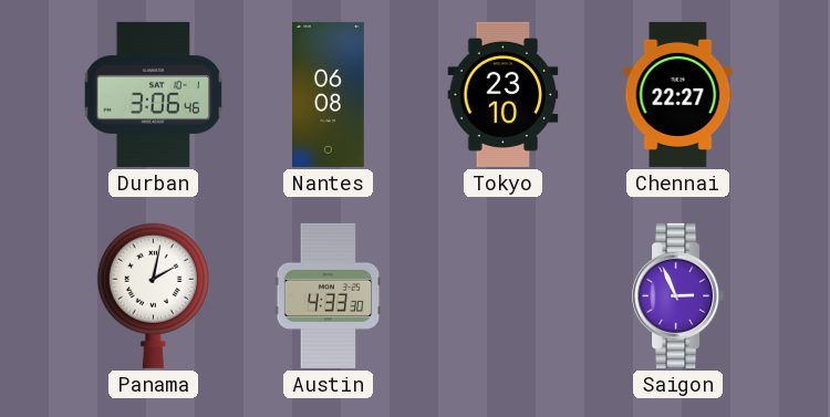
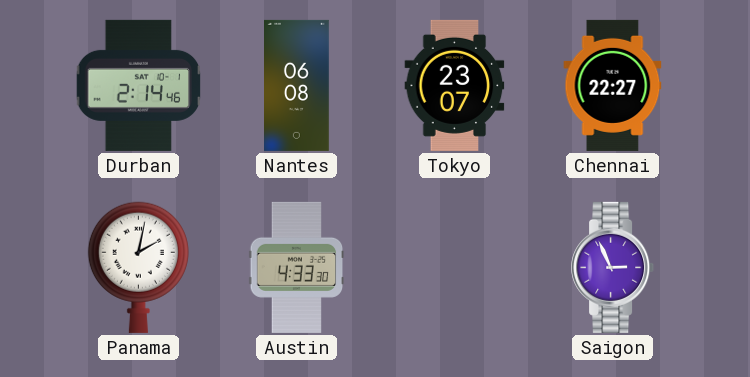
Durban: 3:06 -> 2:14
Tokyo: 23:10 -> 23:07
